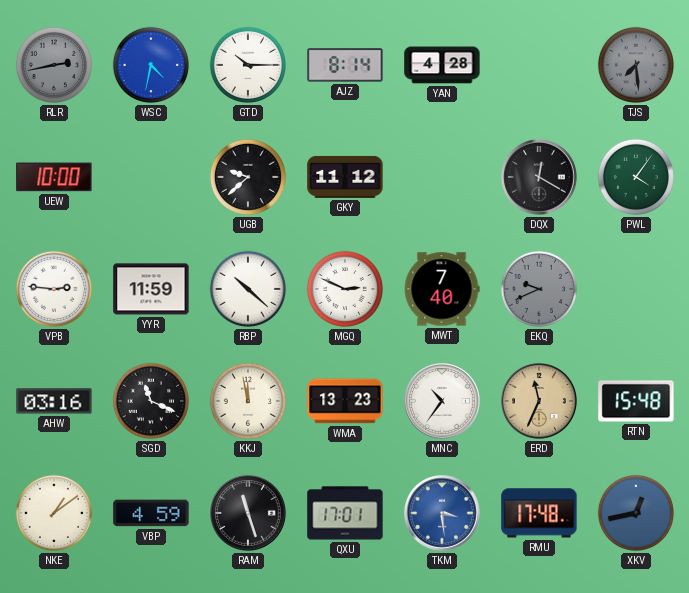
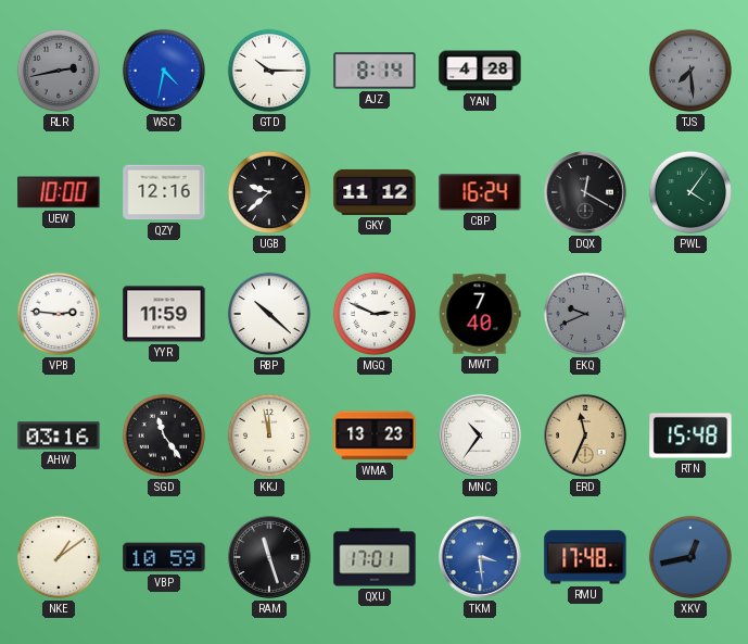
QZY: none -> 12:16
CBP: none -> 16:24
SGD: 11:19 -> 11:24
VBP: 4:59 -> 10:59
